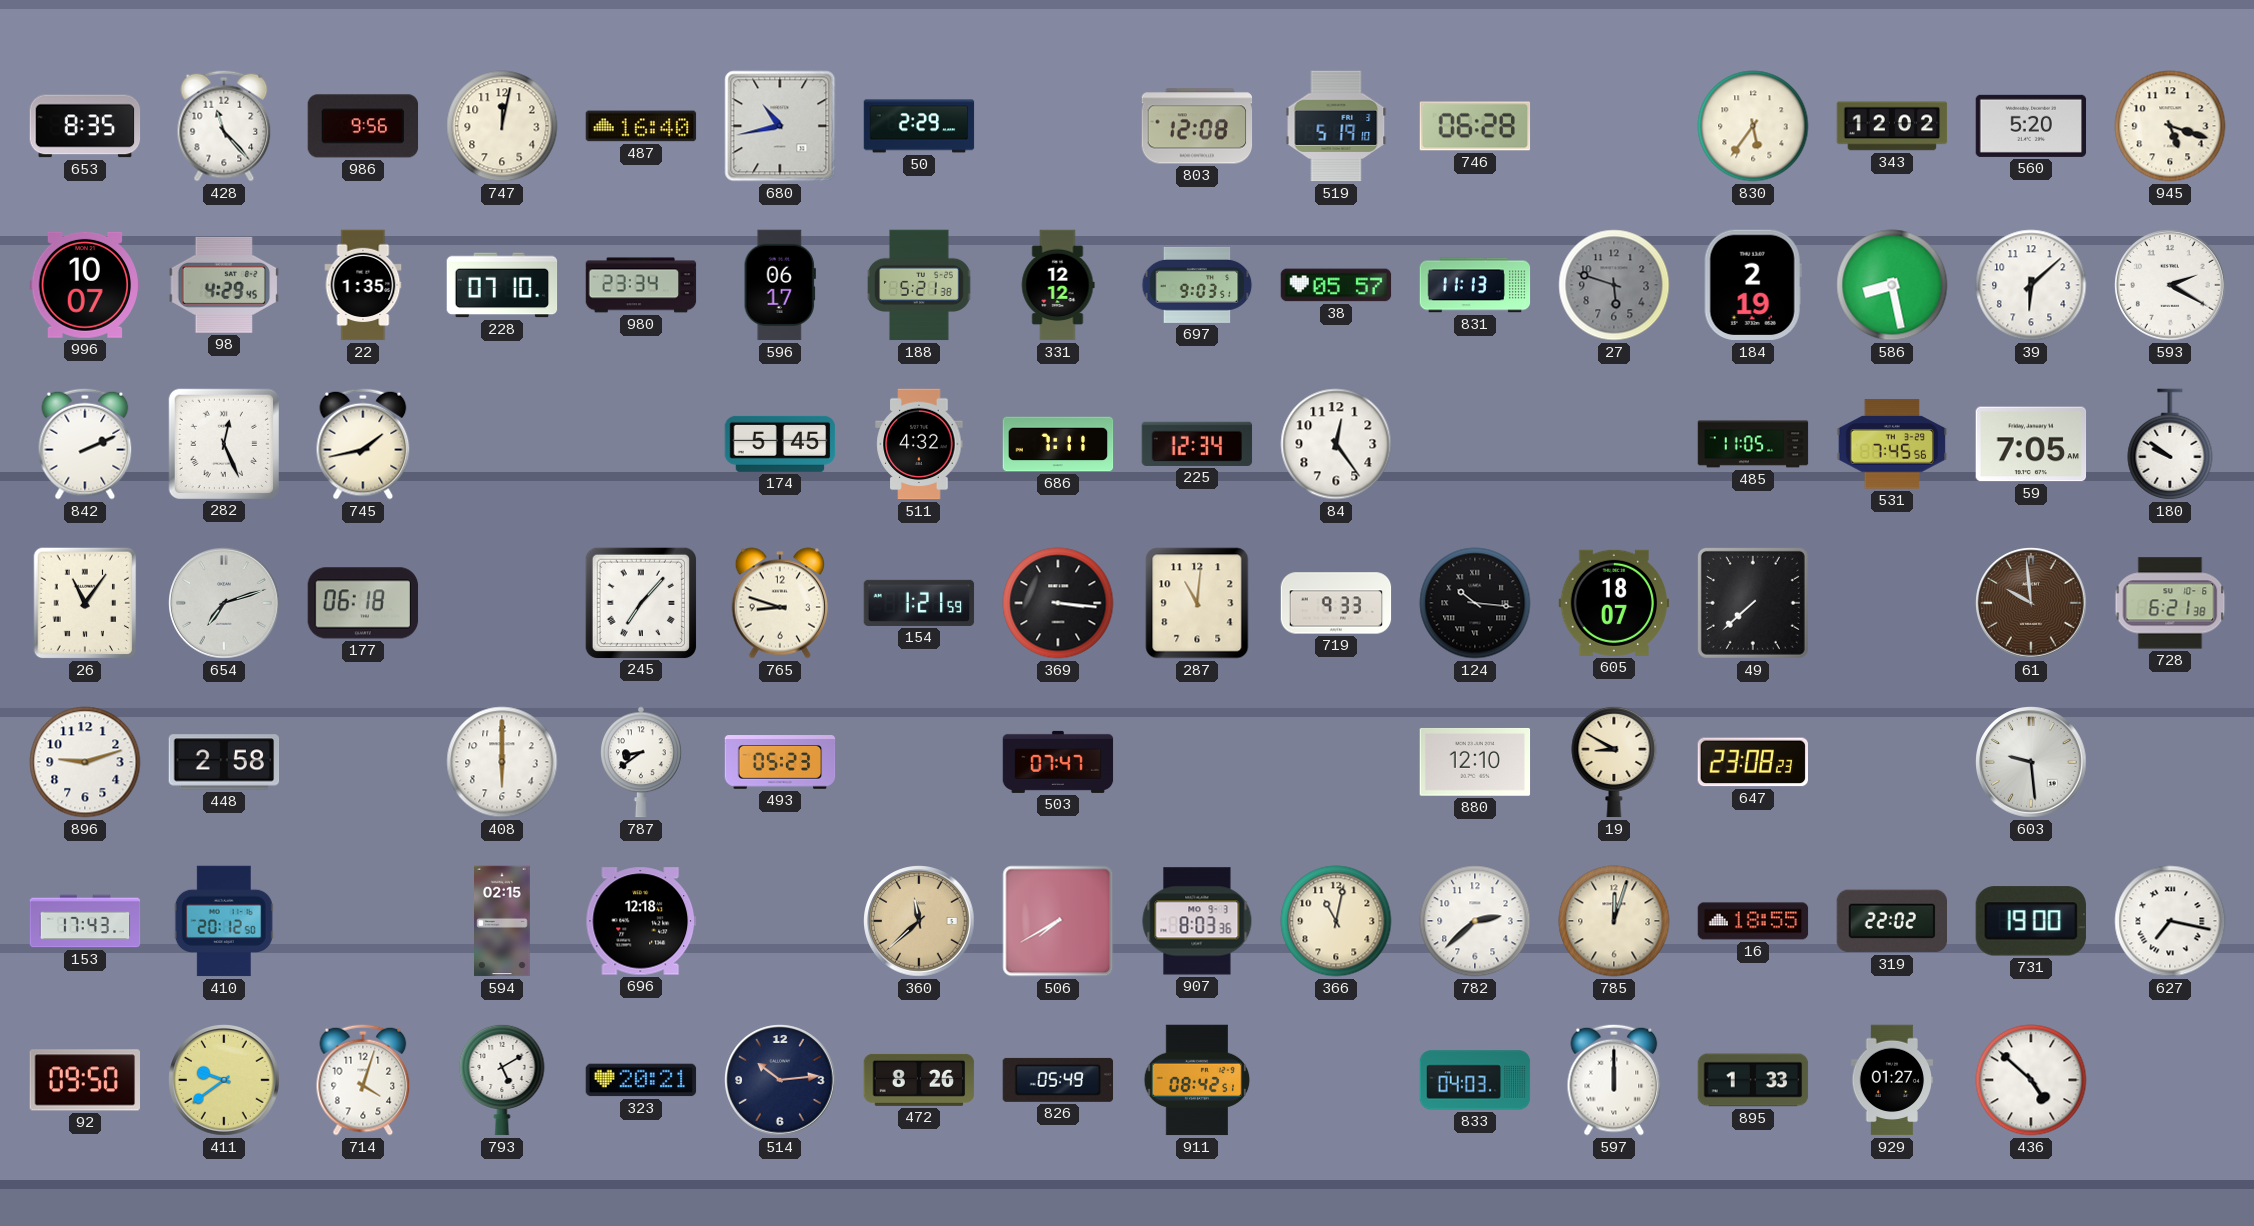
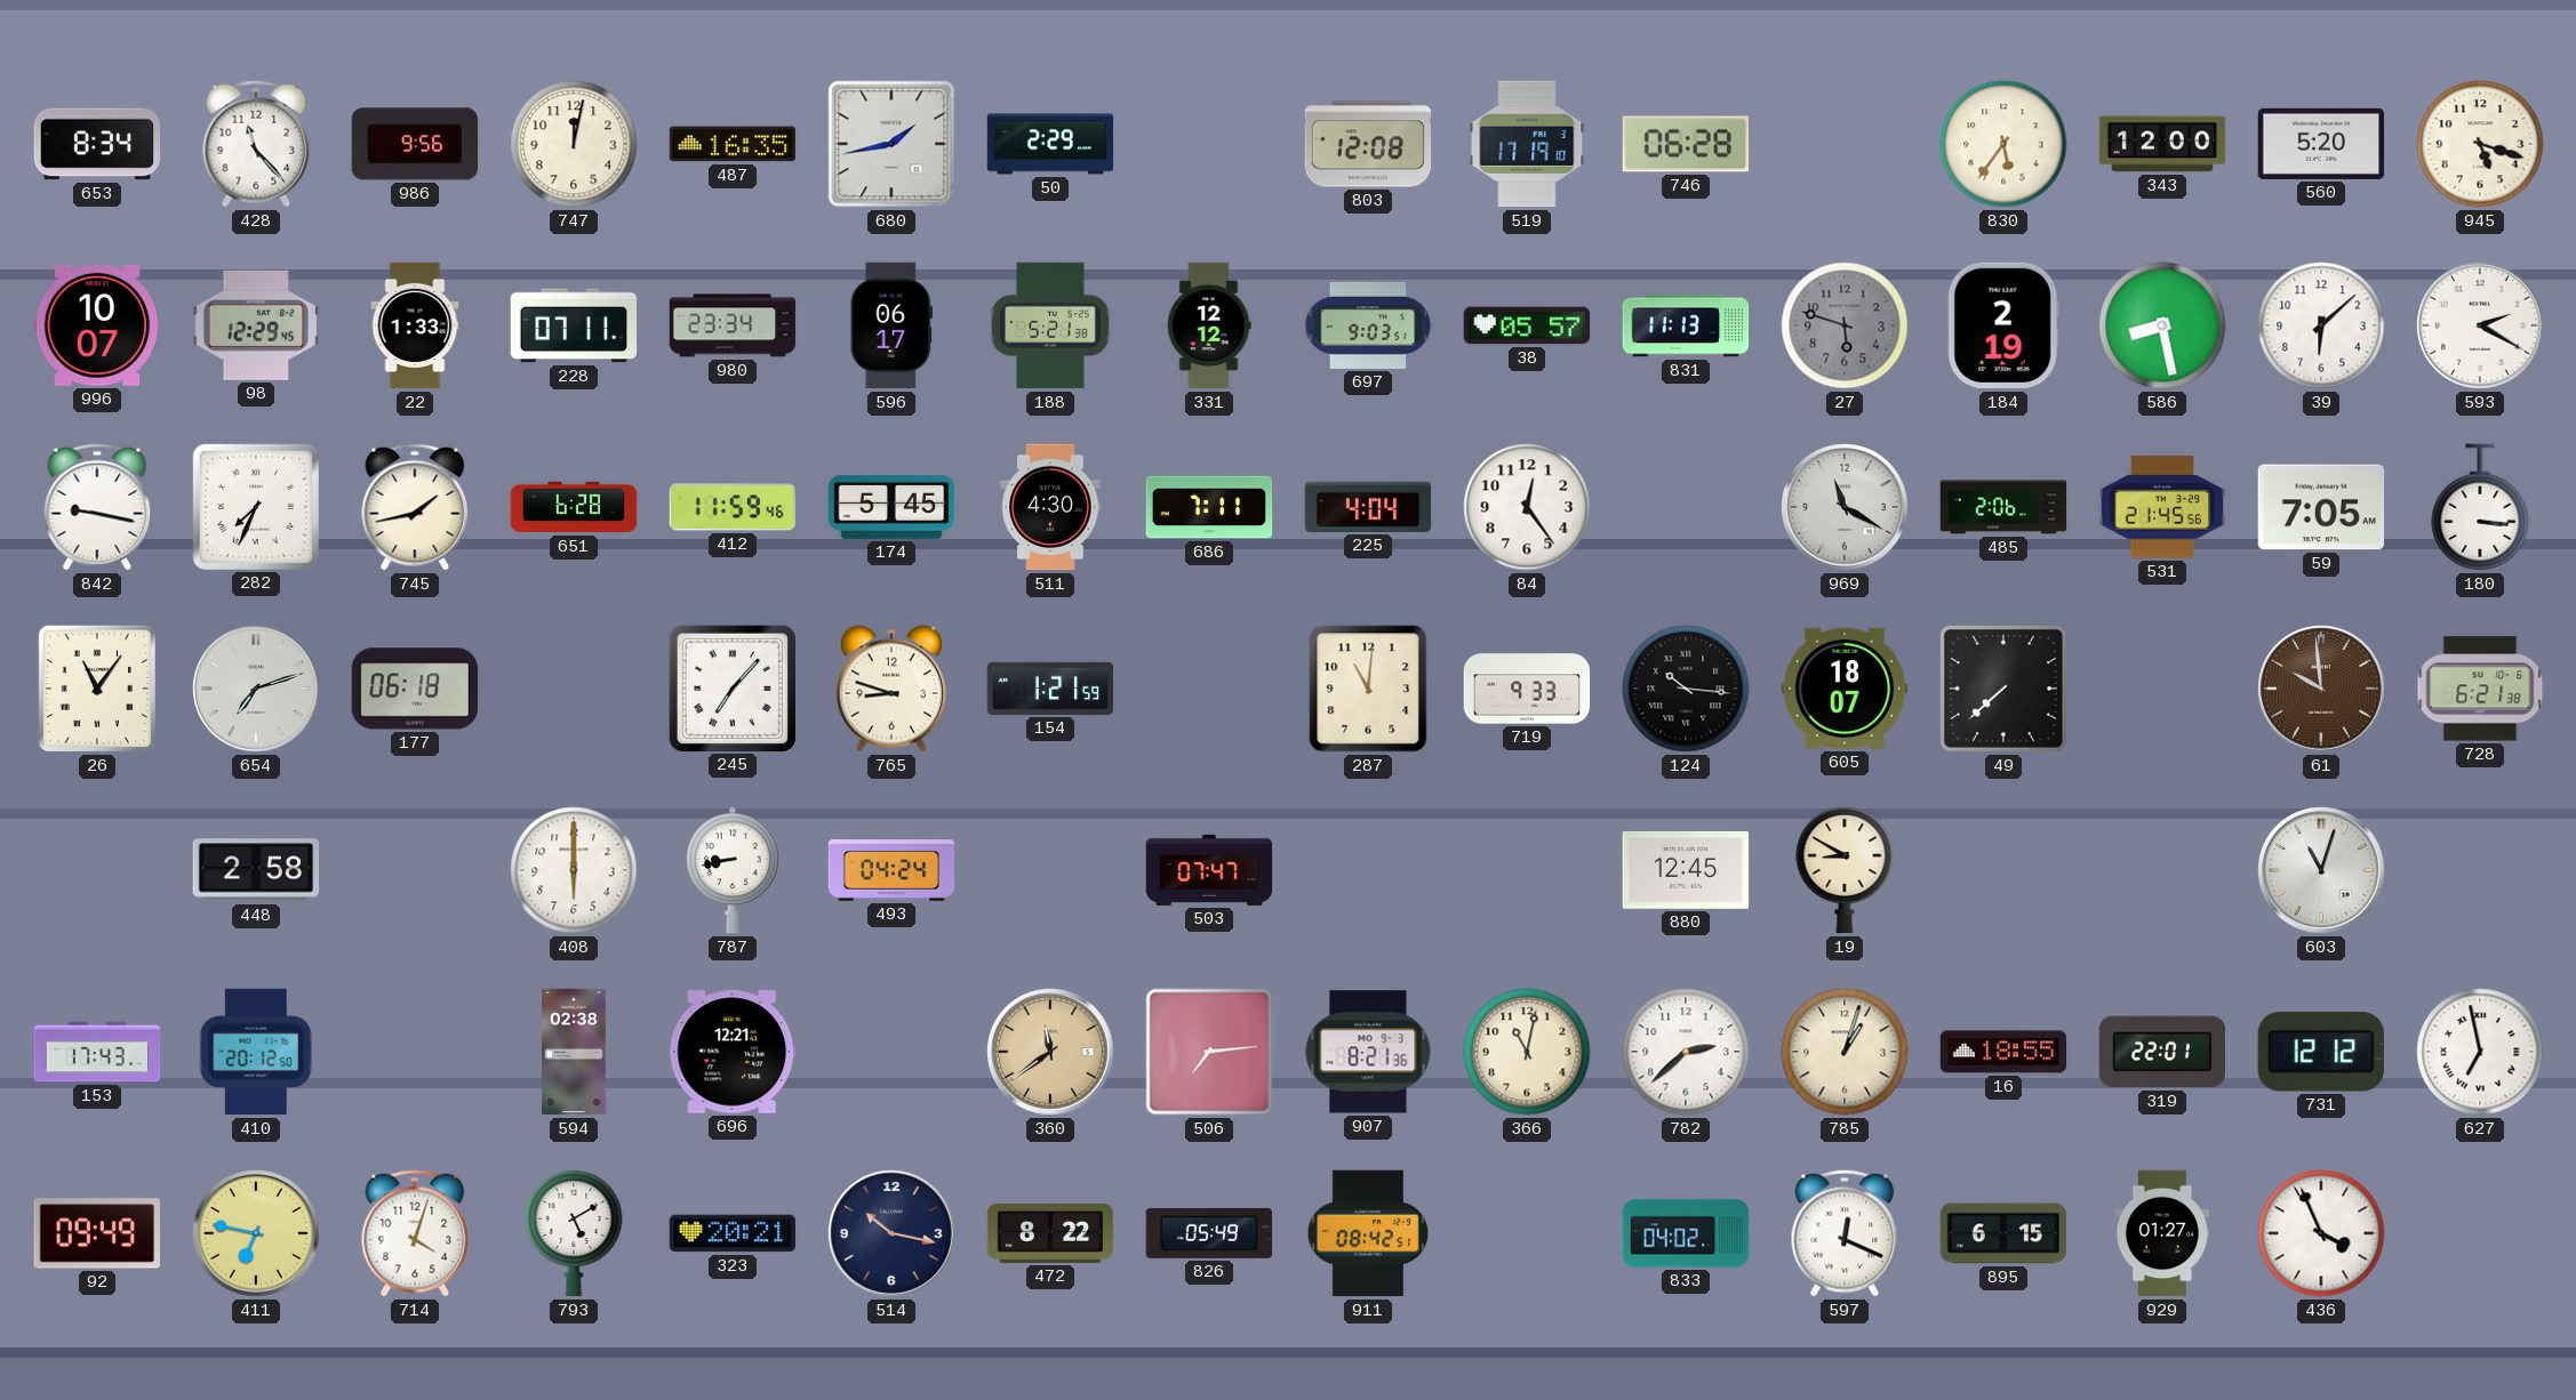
653: 8:35 -> 8:34
487: 16:40 -> 16:35
680: 10:43 -> 1:43
519: 5:19 -> 17:19
343: 12:02 -> 12:00
98: 4:29 -> 12:29
22: 1:35 -> 1:33
228: 07:10 -> 07:11
842: 2:11 -> 9:17
282: 12:26 -> 7:34
651: none -> 6:28
412: none -> 11:59
511: 4:32 -> 4:30
225: 12:34 -> 4:04
969: none -> 11:20
485: 11:05 -> 2:06
531: 7:45 -> 21:45
180: 9:51 -> 3:16
369: 3:16 -> none
896: 9:12 -> none
787: 8:39 -> 8:43
493: 05:23 -> 04:24
880: 12:10 -> 12:45
647: 23:08 -> none
603: 9:29 -> 11:03
594: 02:15 -> 02:38
696: 12:18 -> 12:21
360: 11:38 -> 11:39
506: 7:40 -> 7:14
907: 8:03 -> 8:21
785: 12:03 -> 1:03
319: 22:02 -> 22:01
731: 19:00 -> 12:12
627: 7:17 -> 6:58
92: 09:50 -> 09:49
411: 9:39 -> 6:47
514: 10:14 -> 10:17
472: 8:26 -> 8:22
833: 04:03 -> 04:02
597: 12:00 -> 12:19
895: 1:33 -> 6:15
436: 4:52 -> 3:56
